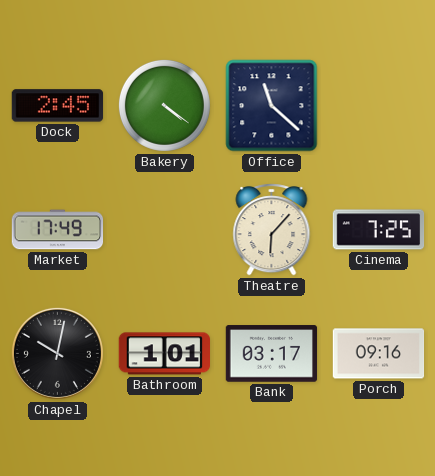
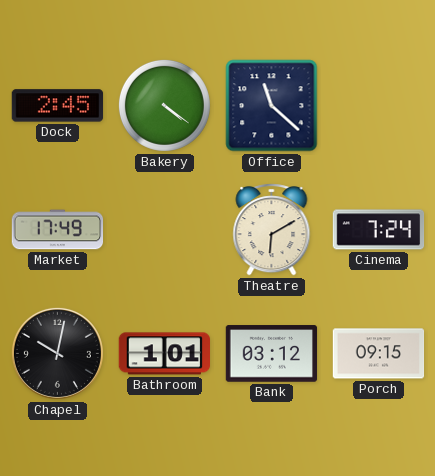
Theatre: 6:07 -> 6:10
Cinema: 7:25 -> 7:24
Bank: 03:17 -> 03:12
Porch: 09:16 -> 09:15
